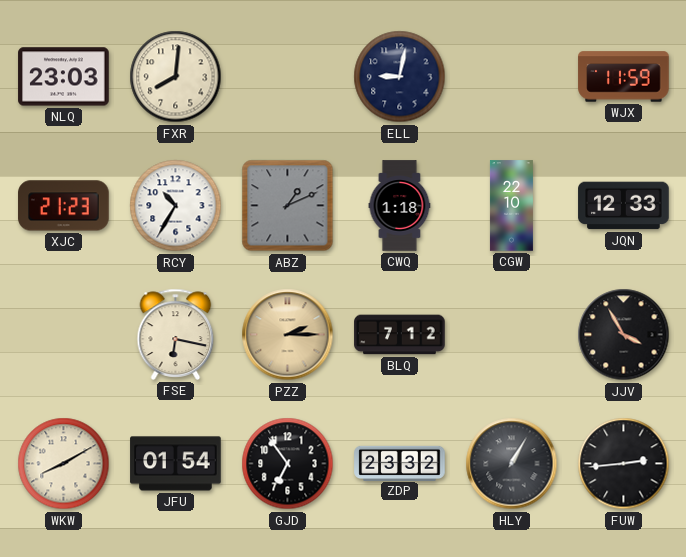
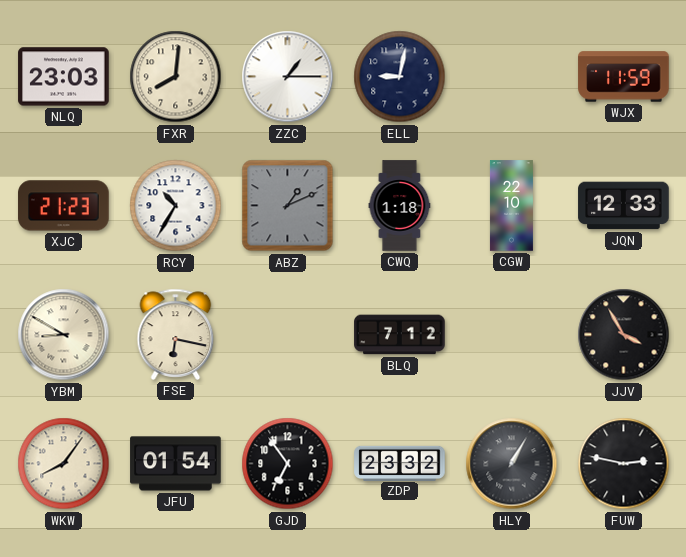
ZZC: none -> 1:15
YBM: none -> 8:50
PZZ: 2:15 -> none
WKW: 8:10 -> 8:06
FUW: 2:44 -> 2:47
